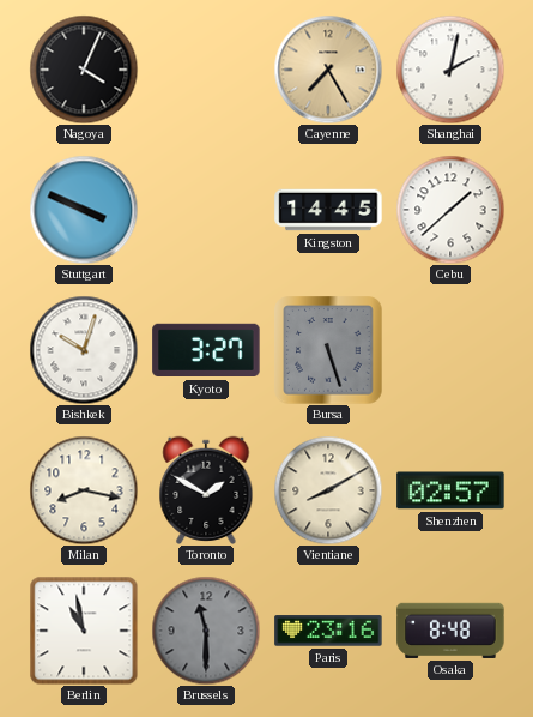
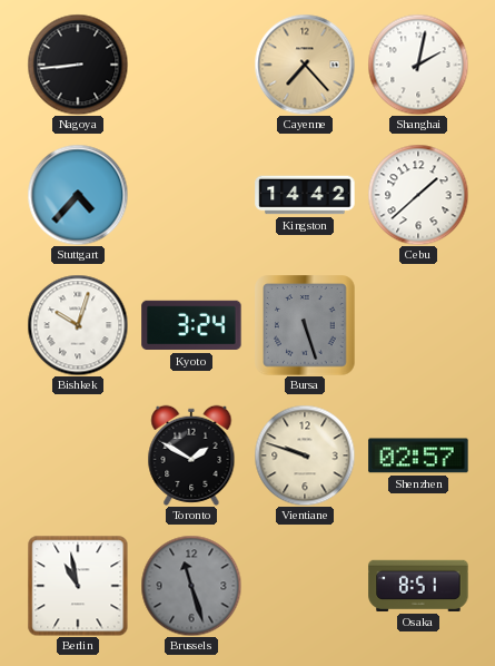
Nagoya: 4:04 -> 8:44
Cayenne: 7:25 -> 7:23
Stuttgart: 3:49 -> 4:37
Kingston: 14:45 -> 14:42
Kyoto: 3:27 -> 3:24
Milan: 8:17 -> none
Vientiane: 8:10 -> 9:48
Brussels: 11:30 -> 11:27
Paris: 23:16 -> none
Osaka: 8:48 -> 8:51
